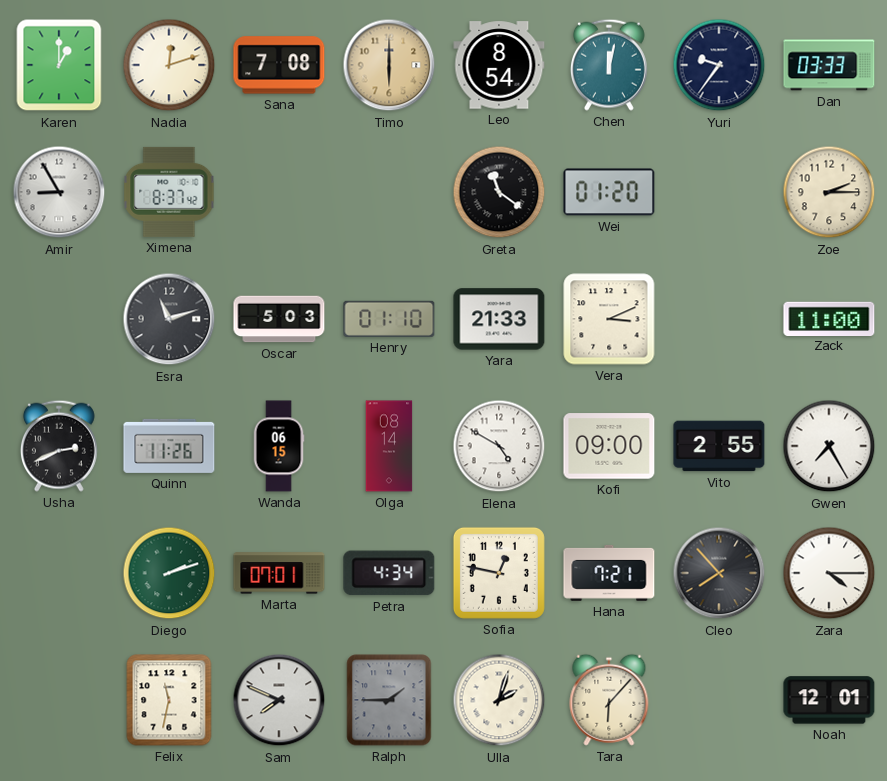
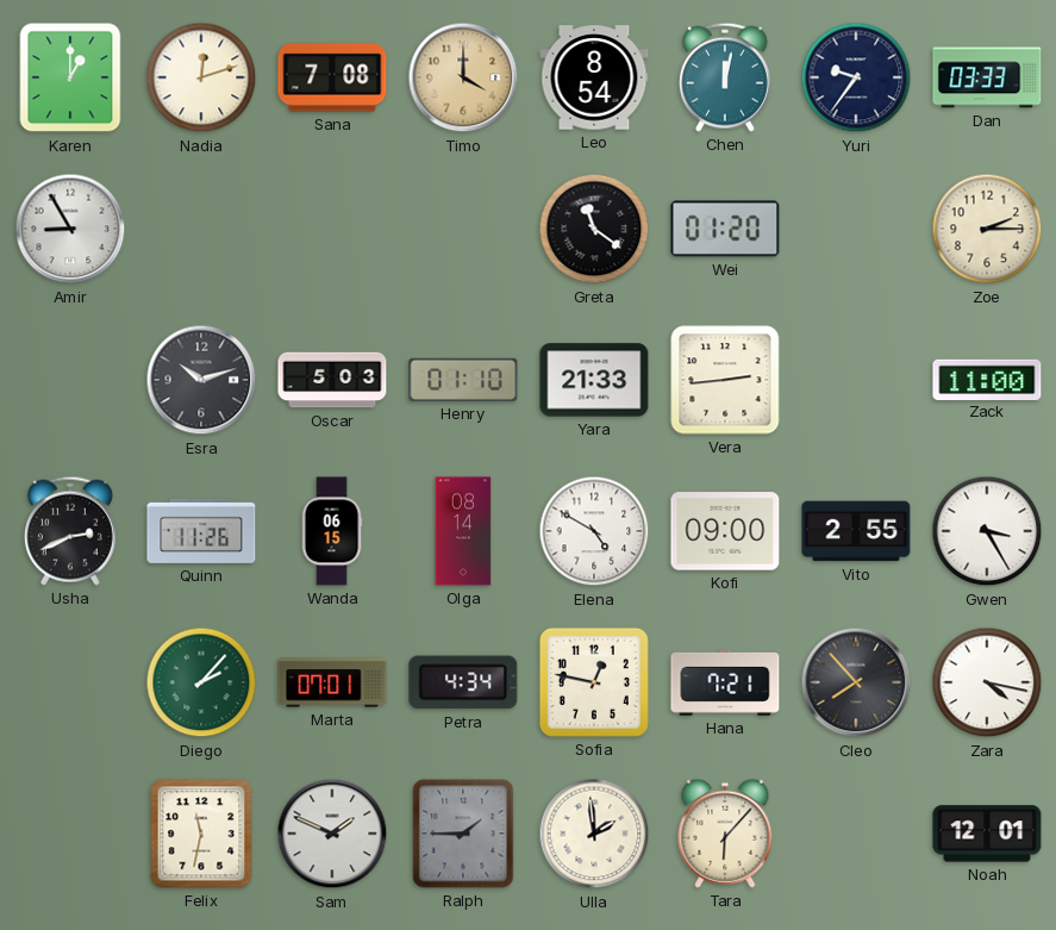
Timo: 6:00 -> 4:00
Ximena: 8:37 -> none
Esra: 11:12 -> 10:12
Vera: 3:11 -> 2:44
Gwen: 7:25 -> 3:25
Diego: 2:12 -> 2:07
Zara: 4:15 -> 4:17
Sam: 7:49 -> 1:49
Ulla: 2:03 -> 1:59
